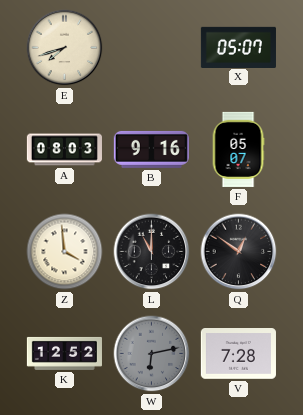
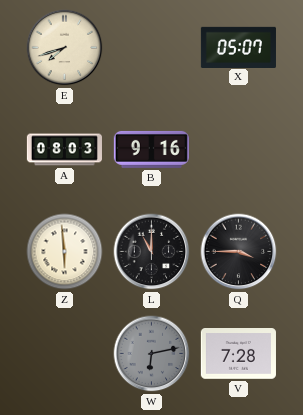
F: 05:07 -> none
Z: 3:59 -> 5:59
Q: 12:51 -> 3:45
K: 12:52 -> none
